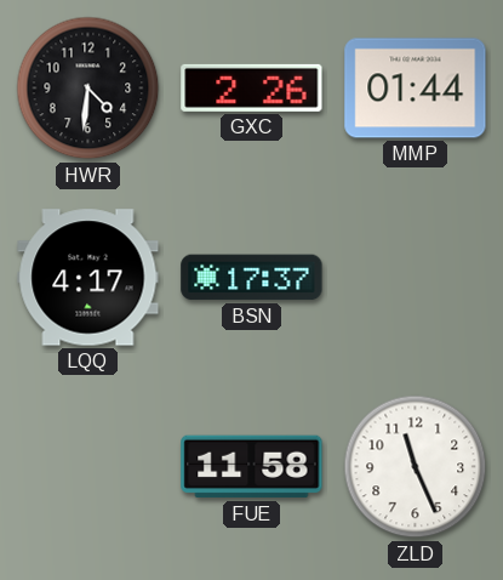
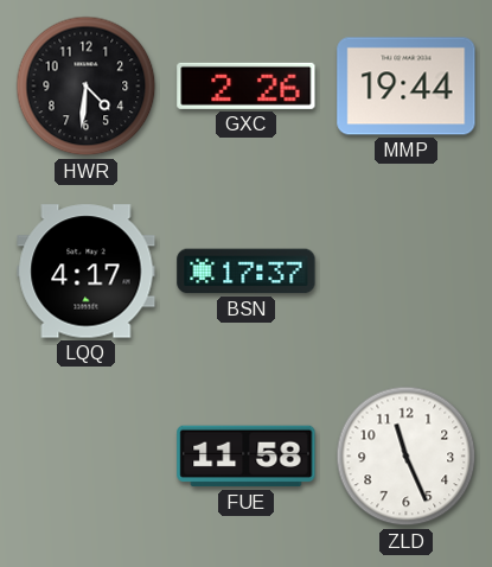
MMP: 01:44 -> 19:44
